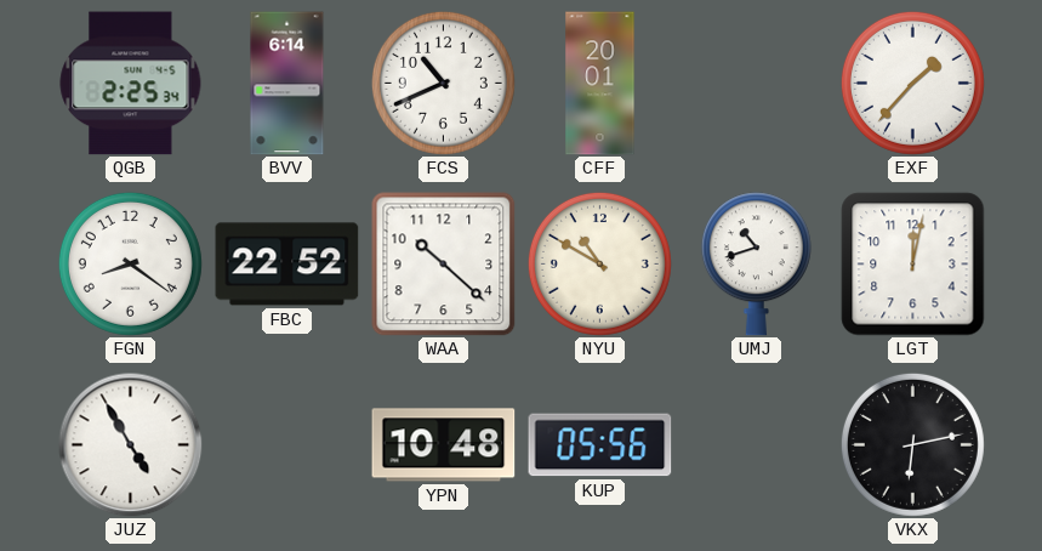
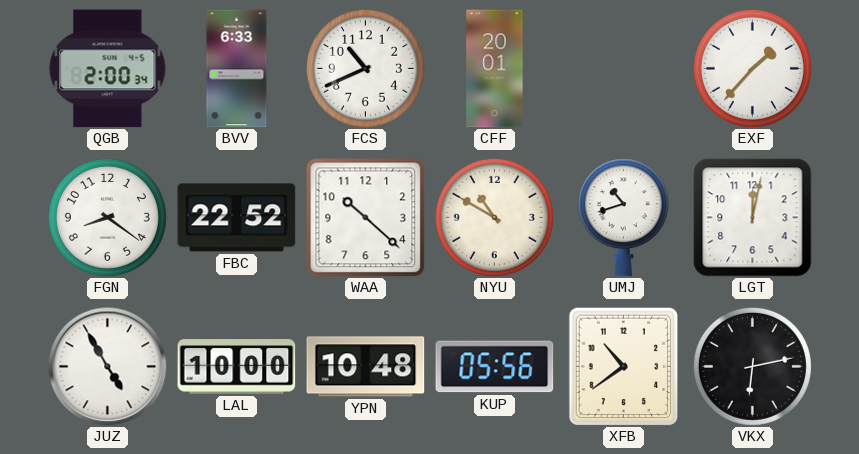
QGB: 2:25 -> 2:00
BVV: 6:14 -> 6:33
LAL: none -> 10:00
XFB: none -> 10:39
